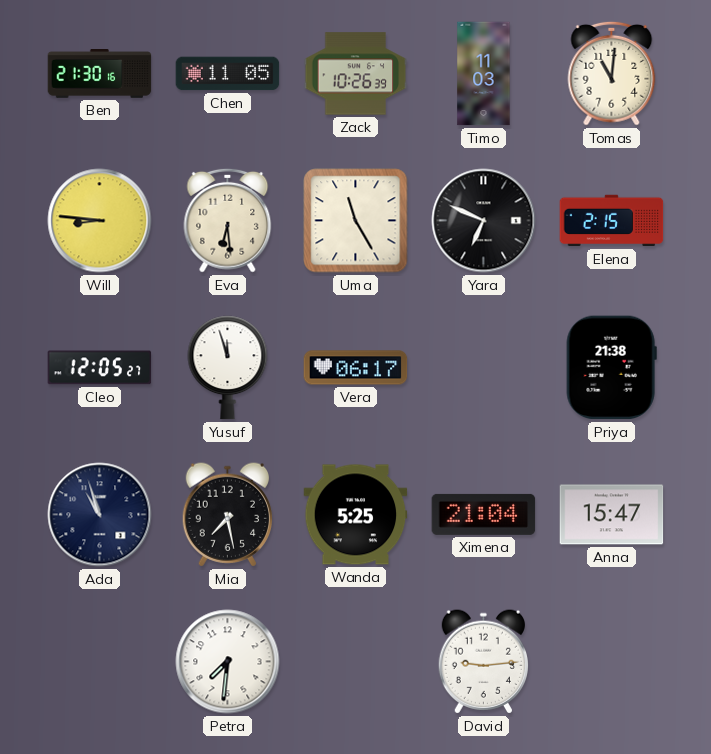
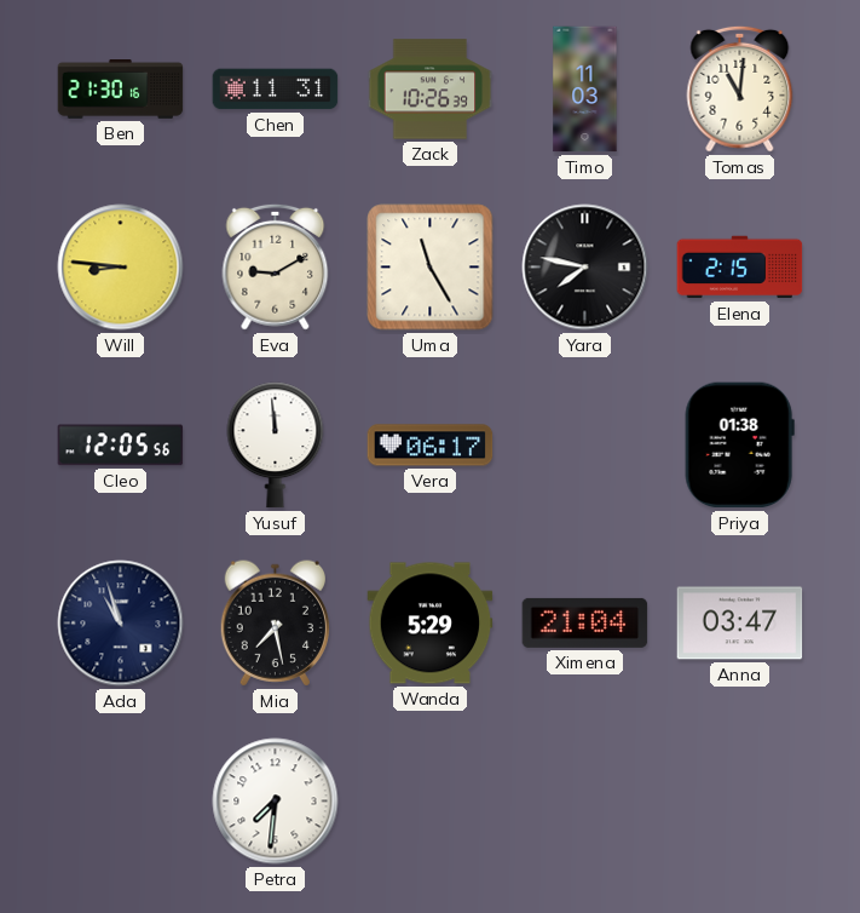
Chen: 11:05 -> 11:31
Eva: 6:29 -> 9:10
Yara: 6:49 -> 7:47
Cleo: 12:05:27 -> 12:05:56
Yusuf: 11:57 -> 11:59
Priya: 21:38 -> 01:38
Wanda: 5:25 -> 5:29
Anna: 15:47 -> 03:47
David: 9:14 -> none
